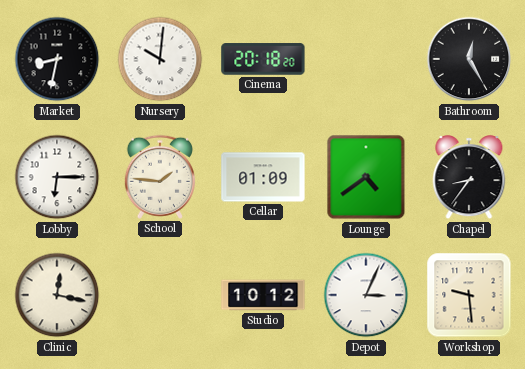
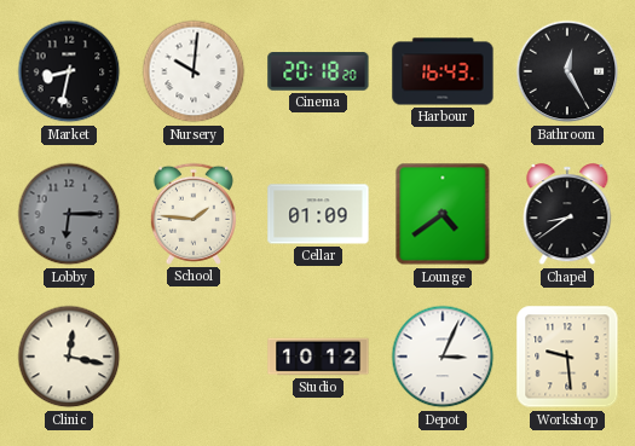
Harbour: none -> 16:43
Lobby dial: white -> grey
Chapel: 8:36 -> 8:39
